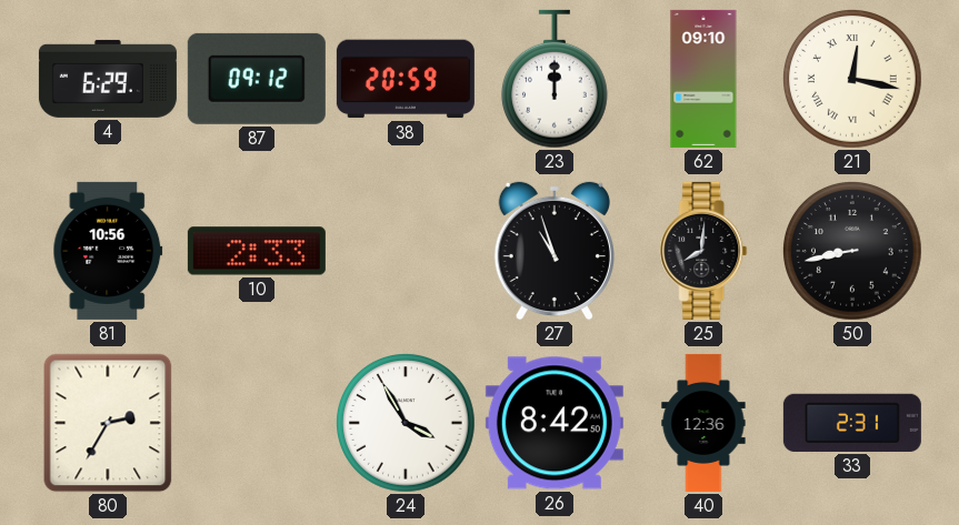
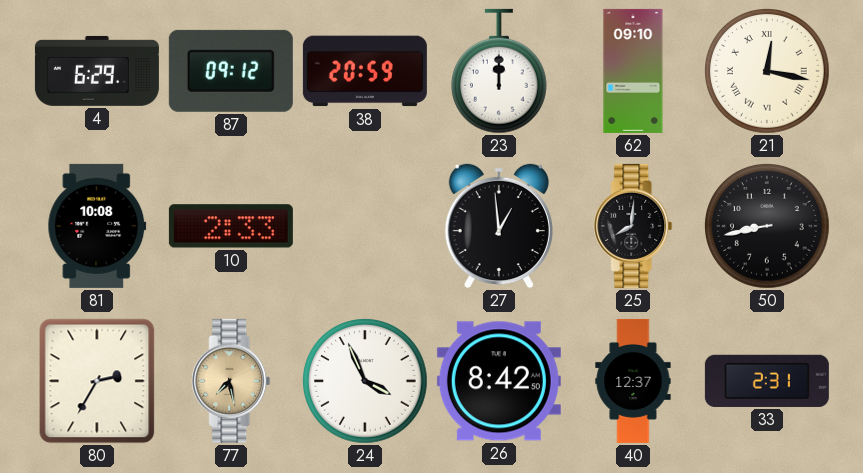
81: 10:56 -> 10:08
27: 10:57 -> 12:59
77: none -> 7:28
24: 3:55 -> 3:56
40: 12:36 -> 12:37
